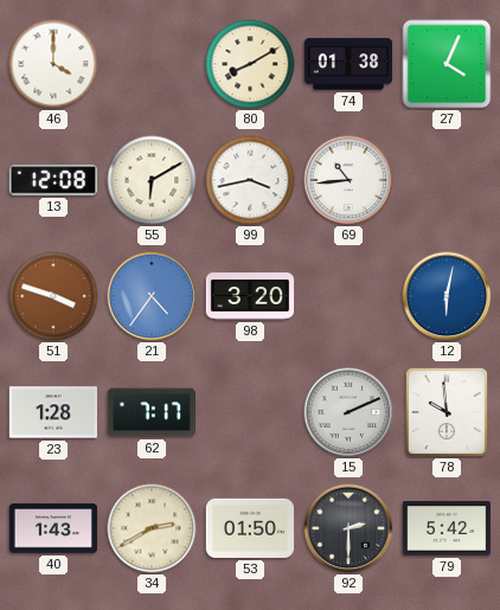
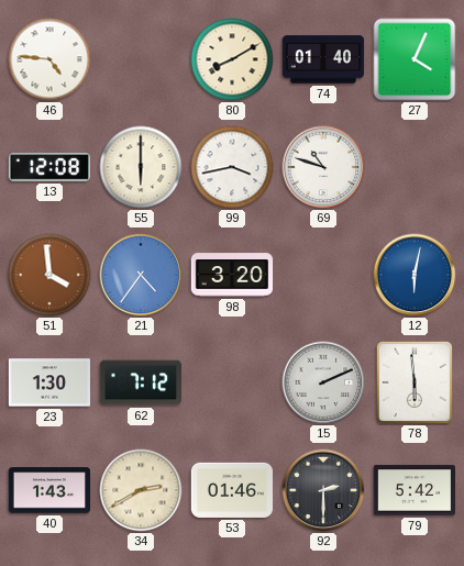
46: 4:00 -> 4:46
74: 01:38 -> 01:40
55: 6:10 -> 6:00
69: 10:44 -> 10:48
51: 3:48 -> 3:59
23: 1:28 -> 1:30
62: 7:17 -> 7:12
78: 9:59 -> 5:59
53: 01:50 -> 01:46
